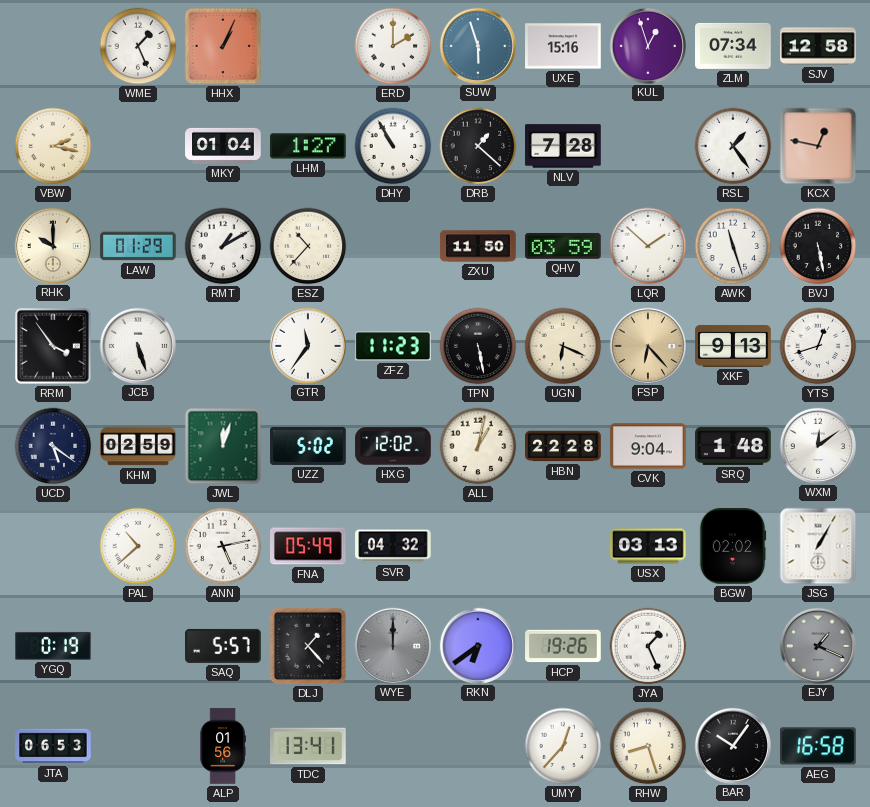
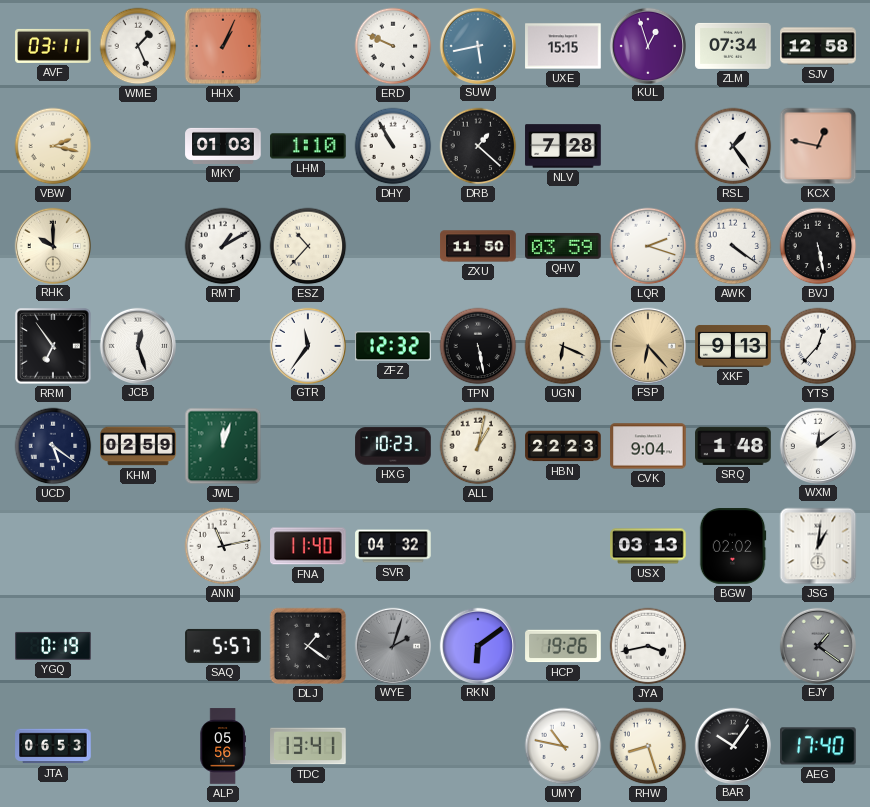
AVF: none -> 03:11
ERD: 2:00 -> 9:49
SUW: 5:57 -> 5:43
UXE: 15:16 -> 15:15
MKY: 01:04 -> 01:03
LHM: 1:27 -> 1:10
LAW: 01:29 -> none
LQR: 1:52 -> 2:18
AWK: 11:27 -> 4:21
RRM: 3:54 -> 6:54
JCB: 5:27 -> 12:27
ZFZ: 11:23 -> 12:32
YTS: 12:42 -> 12:37
UZZ: 5:02 -> none
HXG: 12:02 -> 10:23
HBN: 22:28 -> 22:23
PAL: 10:38 -> none
ANN: 5:13 -> 11:13
FNA: 05:49 -> 11:40
JSG: 1:05 -> 1:01
DLJ: 1:23 -> 1:21
WYE: 12:00 -> 2:03
RKN: 6:39 -> 6:09
JYA: 1:26 -> 3:43
EJY: 1:19 -> 1:21
ALP: 01:56 -> 05:56
UMY: 12:37 -> 10:47
AEG: 16:58 -> 17:40
